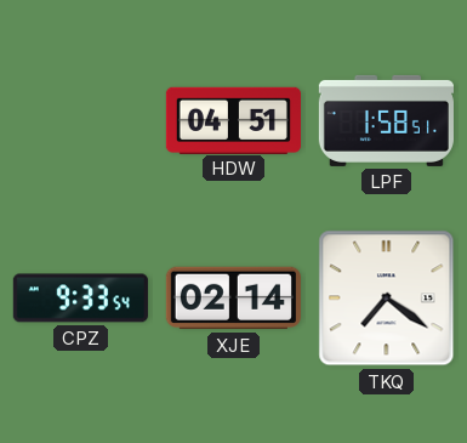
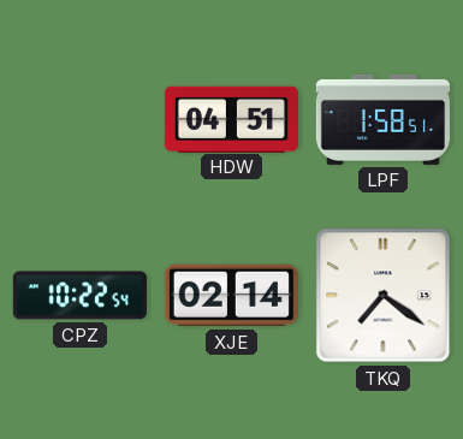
CPZ: 9:33 -> 10:22
